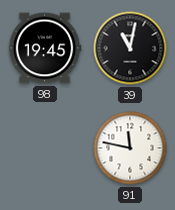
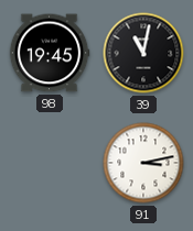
91: 11:47 -> 3:13
